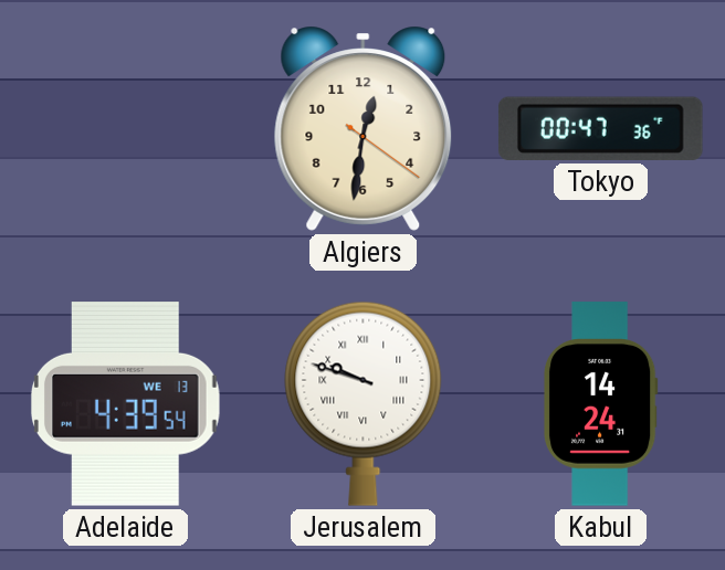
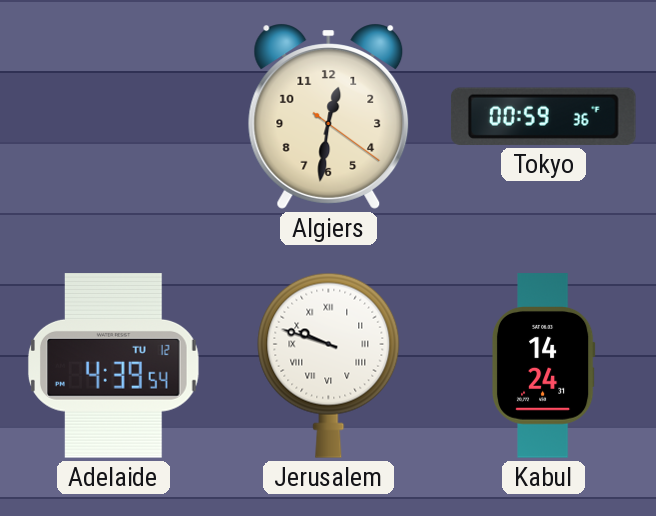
Tokyo: 00:47 -> 00:59
Adelaide date: WE 13 -> TU 12
